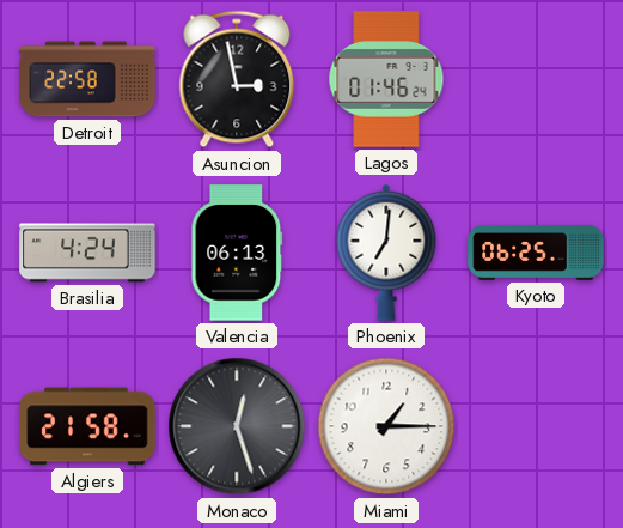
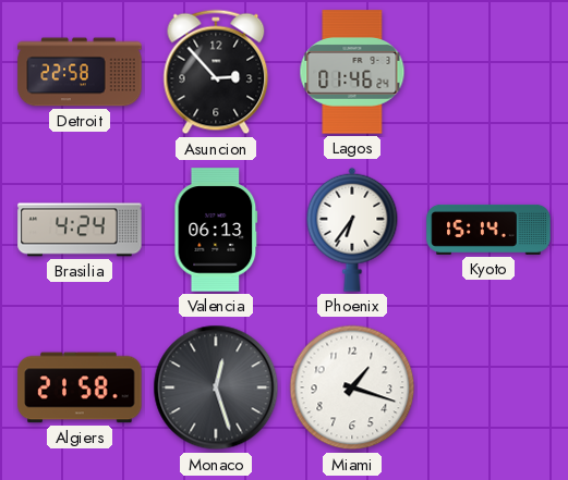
Asuncion: 2:58 -> 2:53
Phoenix: 7:01 -> 6:36
Kyoto: 06:25 -> 15:14
Miami: 1:15 -> 1:18
